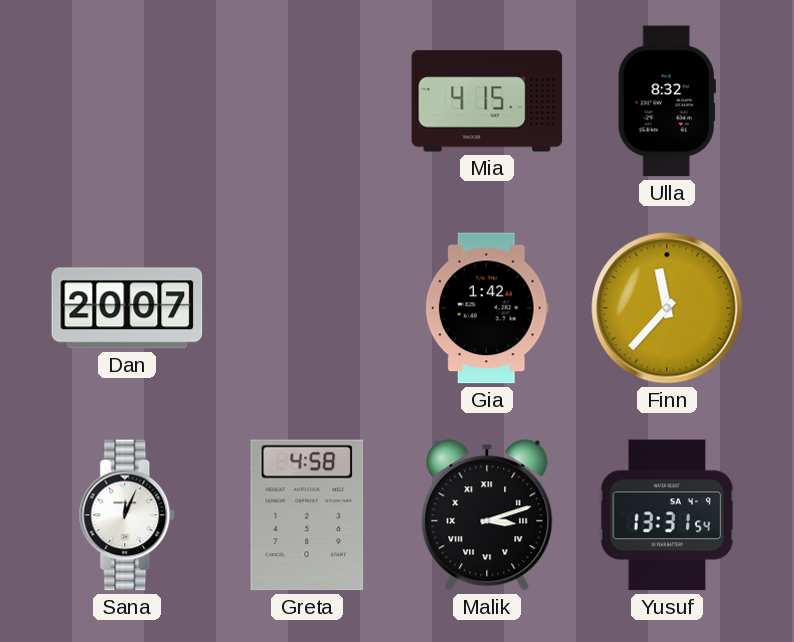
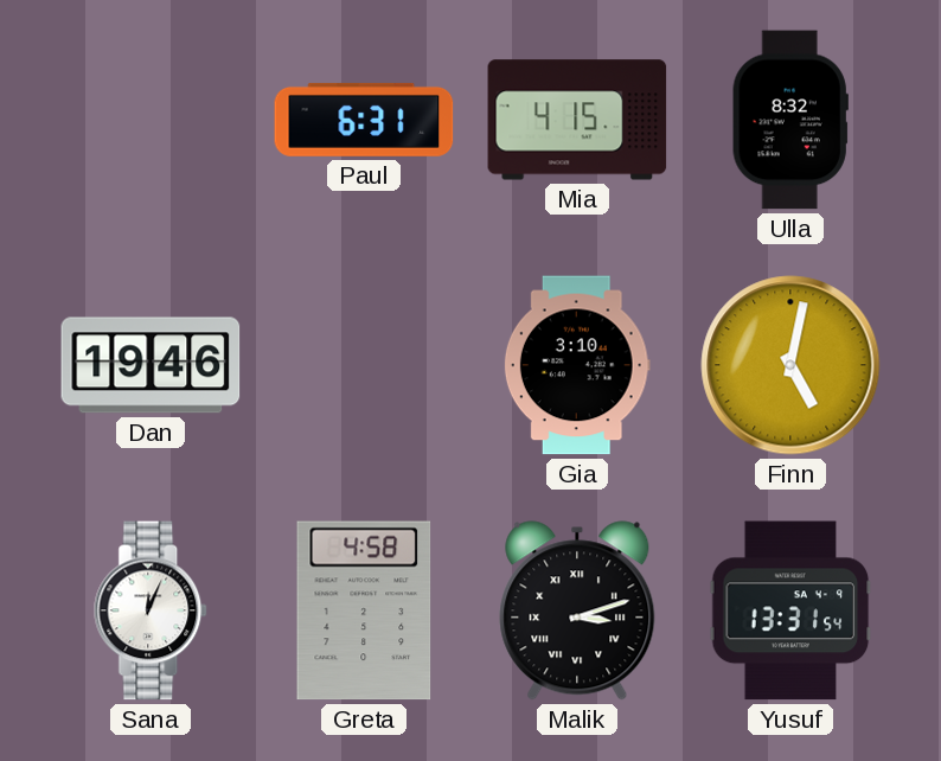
Paul: none -> 6:31
Dan: 20:07 -> 19:46
Gia: 1:42 -> 3:10
Finn: 11:37 -> 5:02
